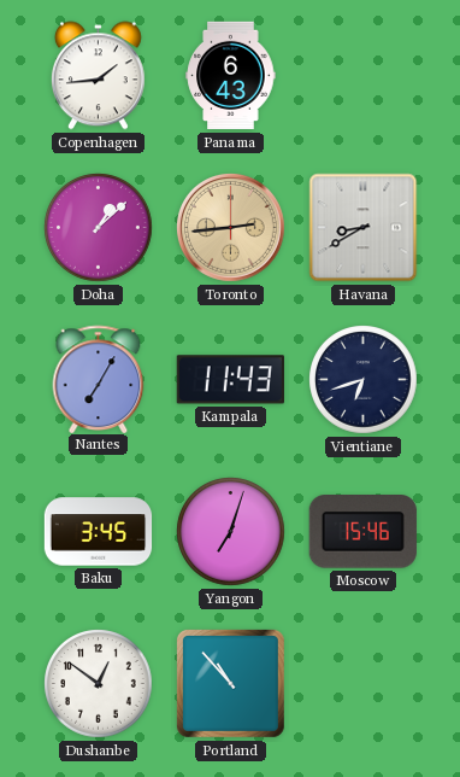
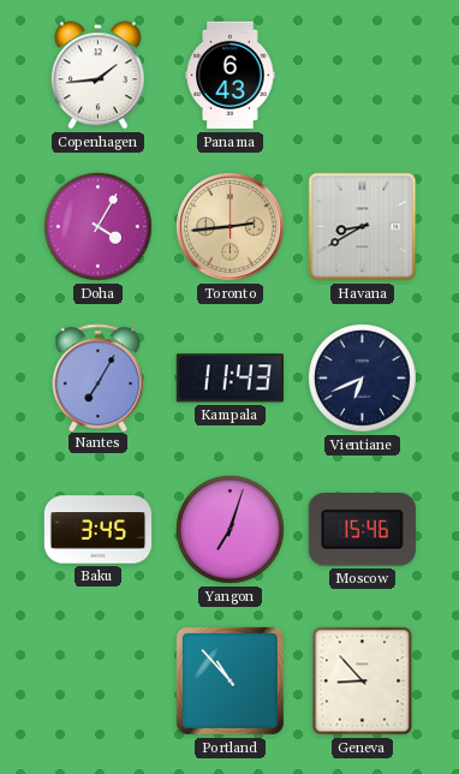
Doha: 1:08 -> 4:05
Vientiane: 6:42 -> 6:41
Dushanbe: 12:51 -> none
Geneva: none -> 8:53
